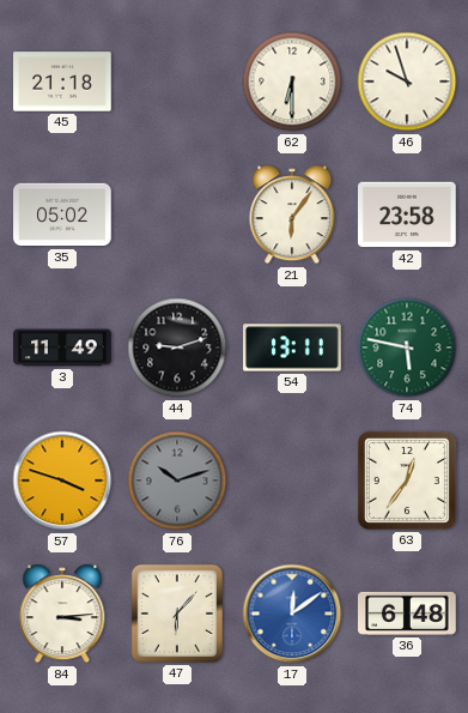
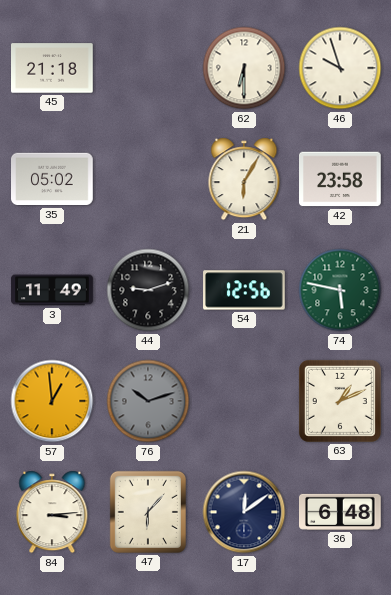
21: 6:06 -> 6:05
54: 13:11 -> 12:56
57: 3:48 -> 12:59
63: 12:36 -> 1:11
17 dial: blue -> navy
